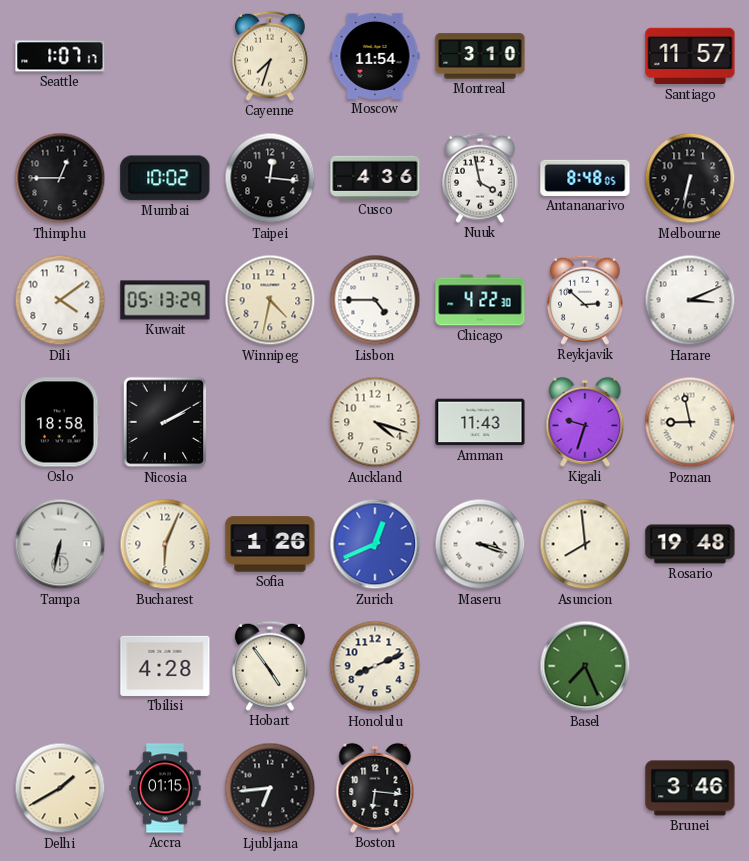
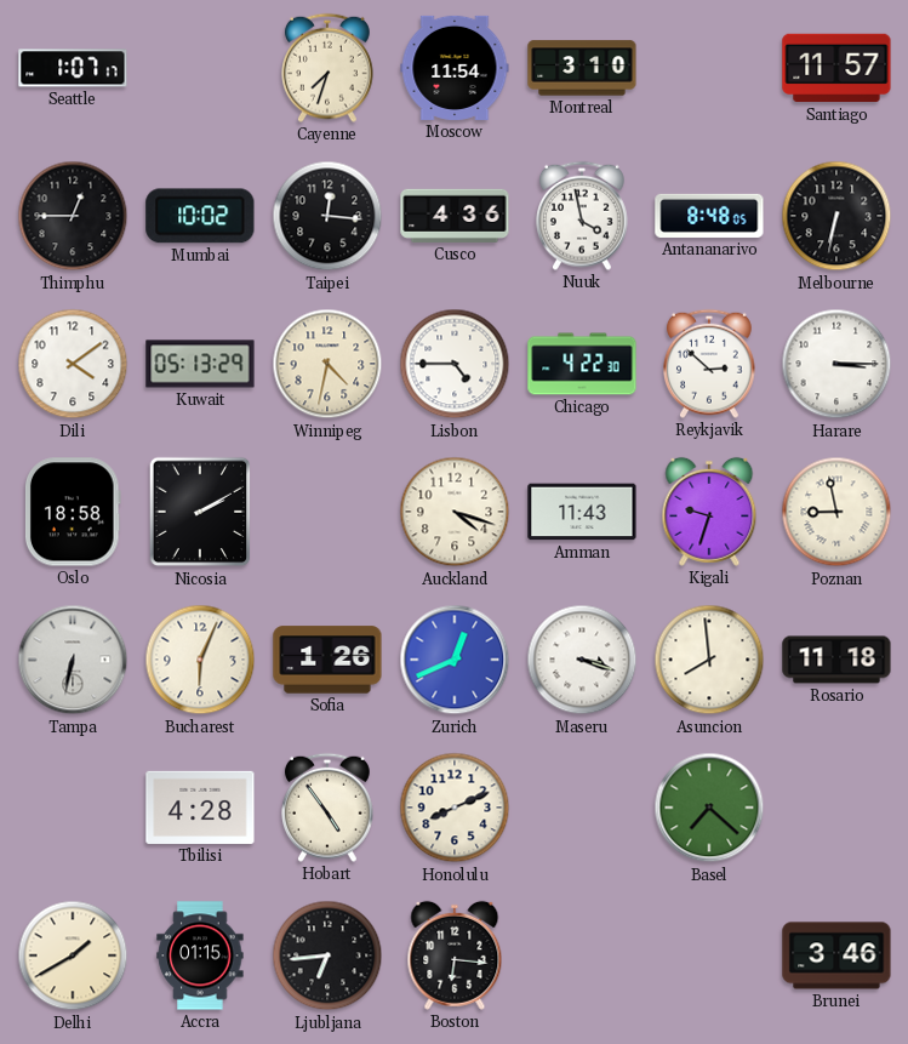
Harare: 3:11 -> 3:15
Rosario: 19:48 -> 11:18
Basel: 7:26 -> 7:22
